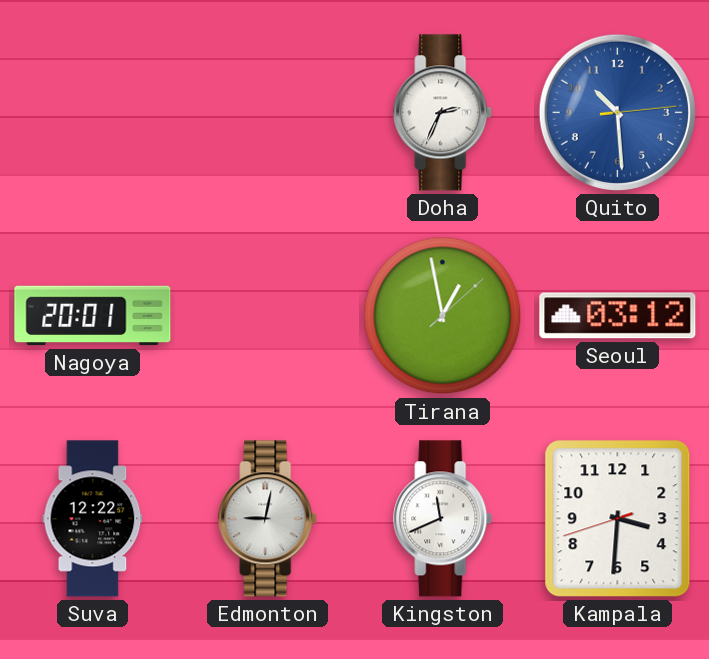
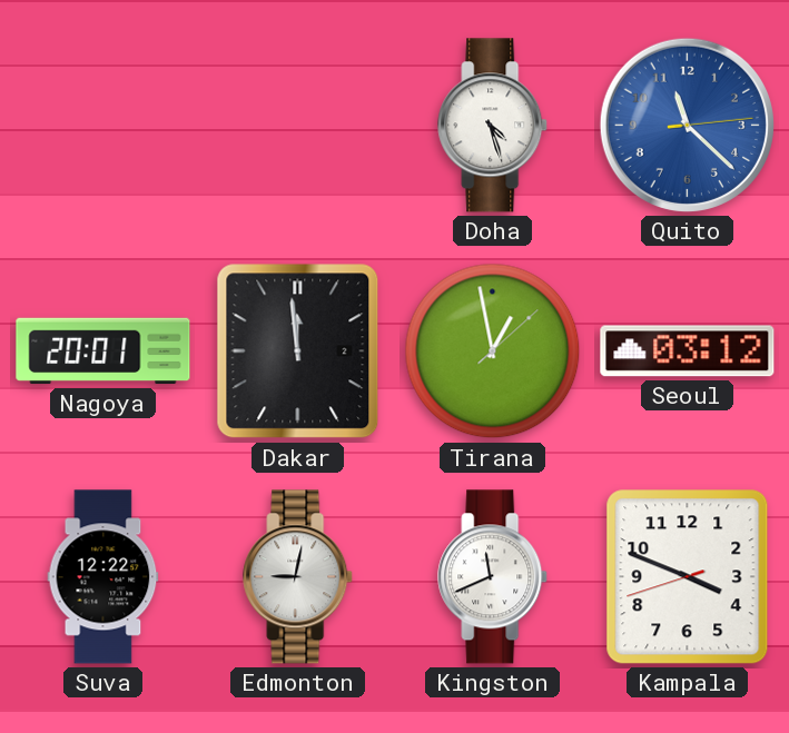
Doha: 2:34 -> 4:27
Quito: 10:29 -> 11:22
Dakar: none -> 11:59
Kampala: 3:30 -> 3:48
